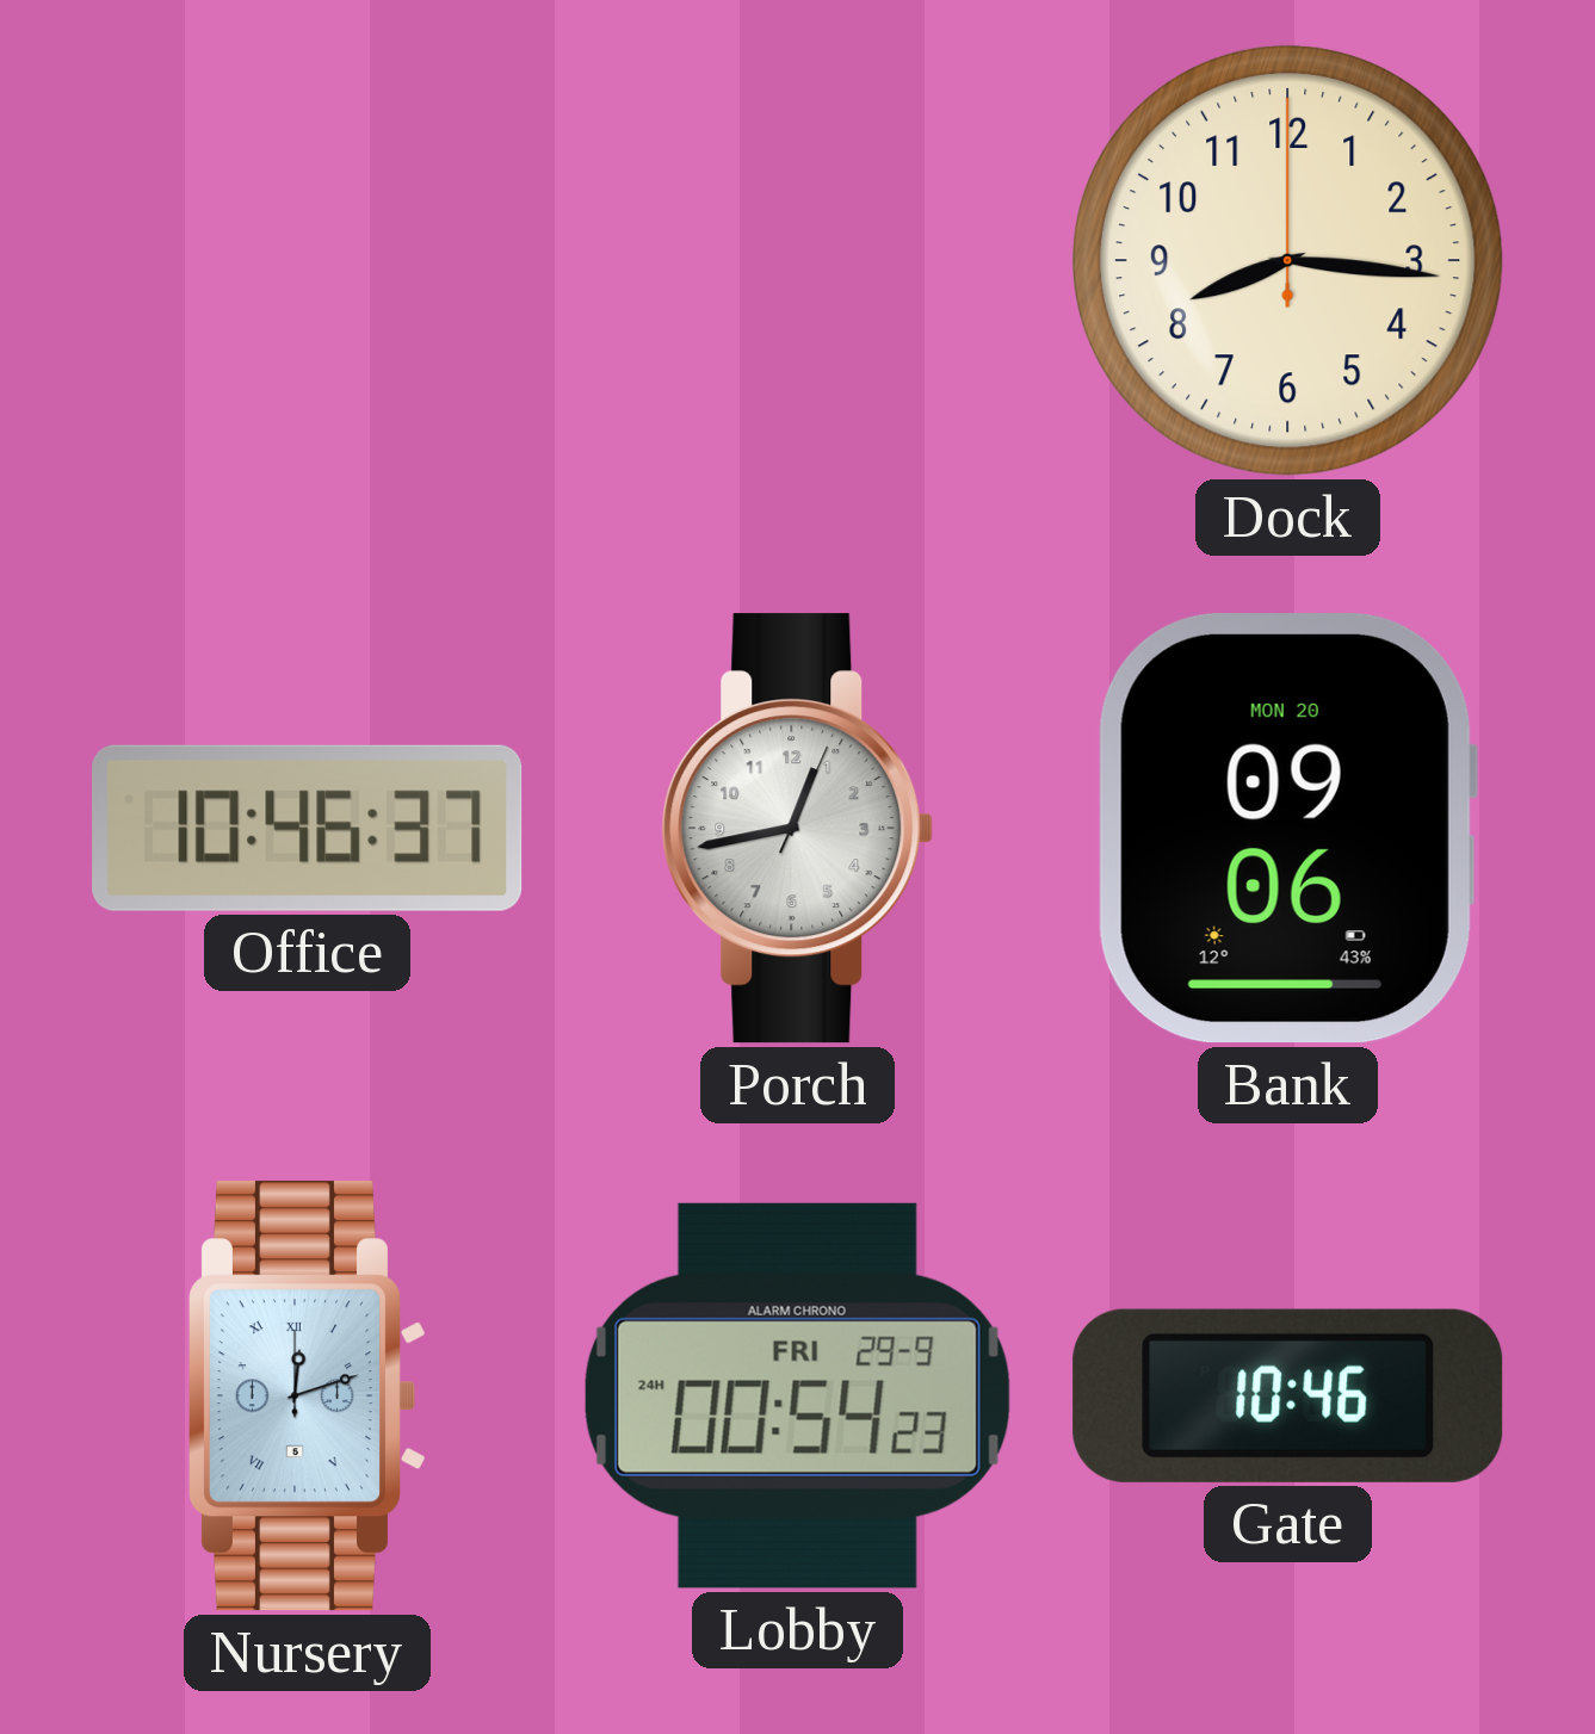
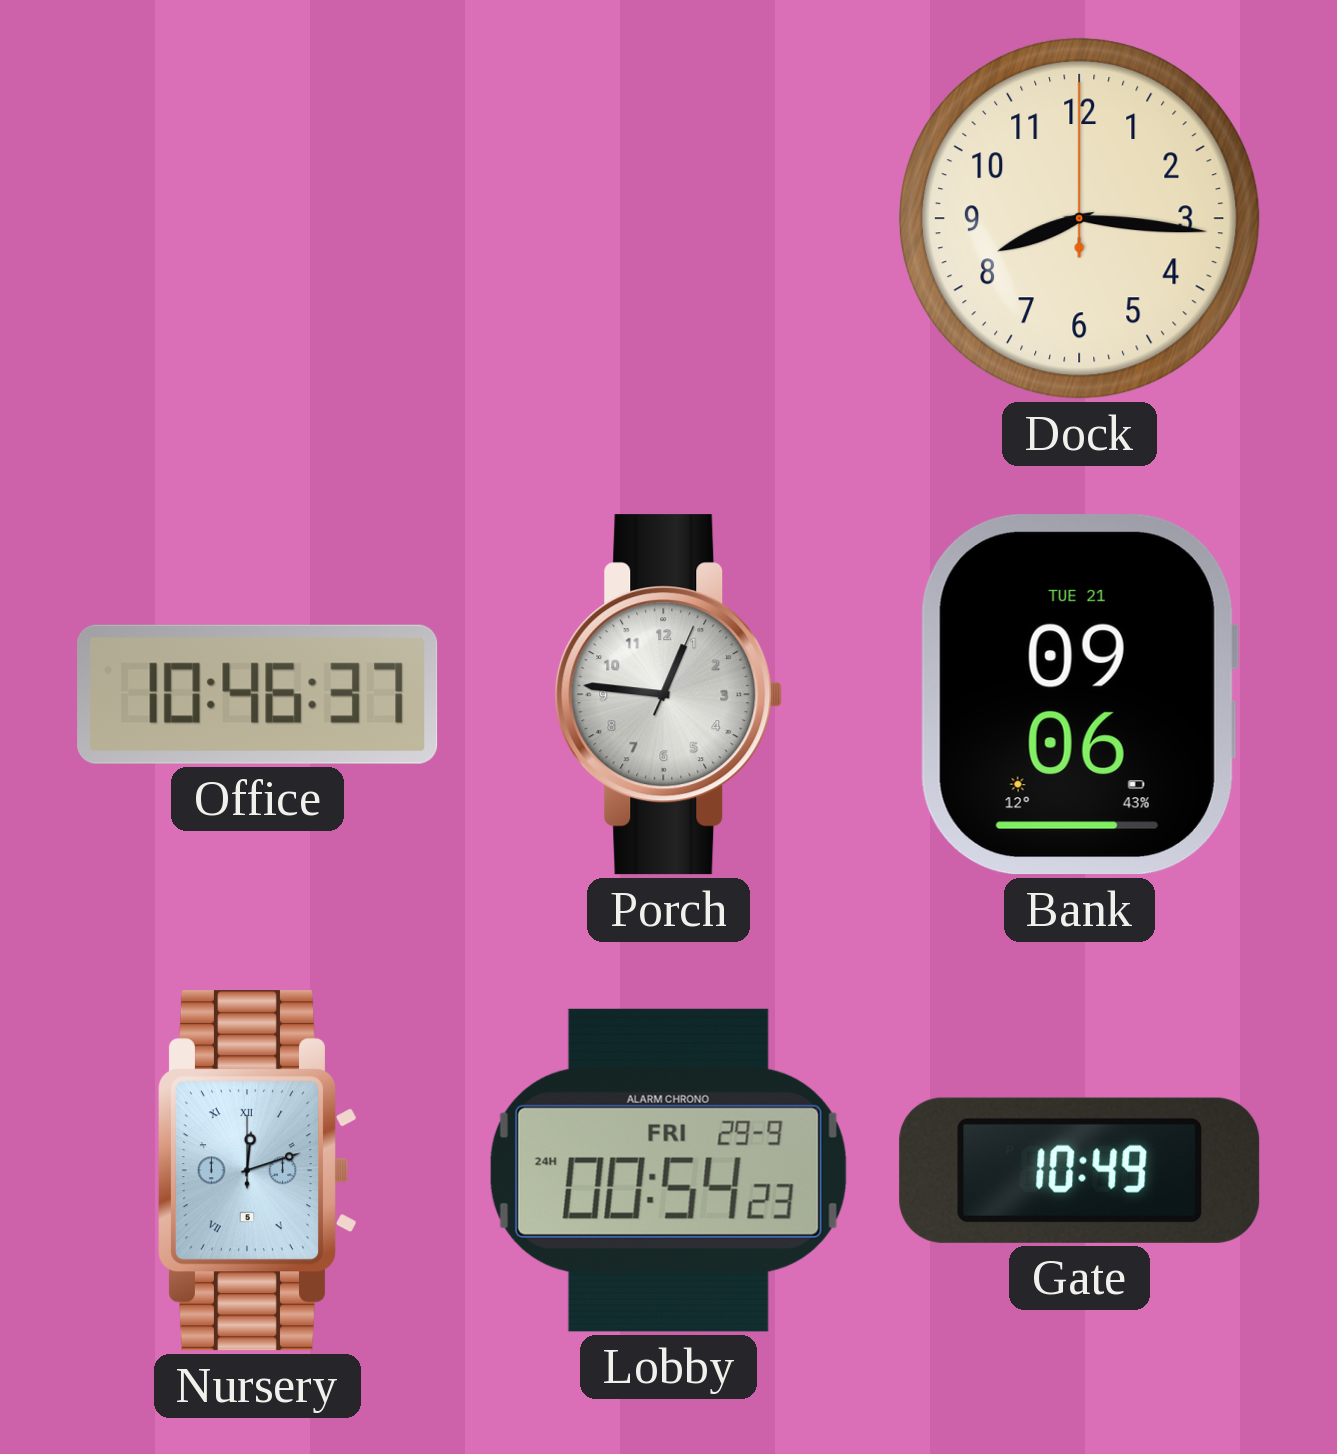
Porch: 12:43 -> 12:46
Bank date: MON 20 -> TUE 21
Gate: 10:46 -> 10:49
